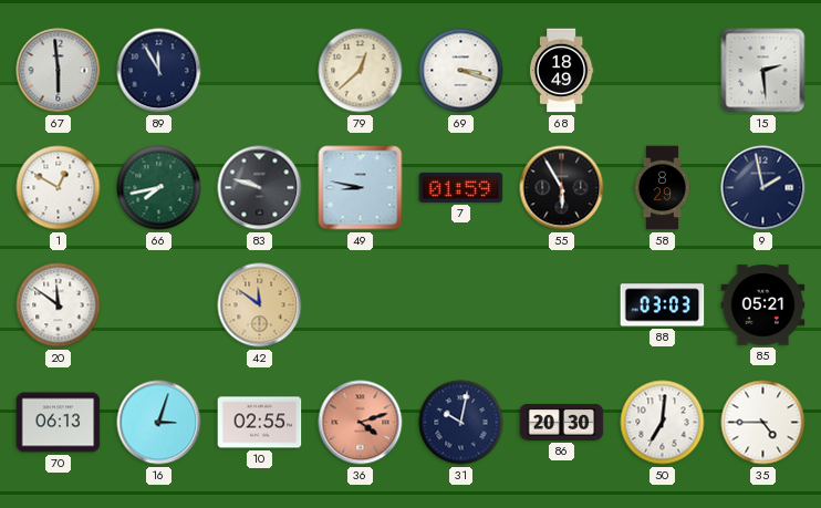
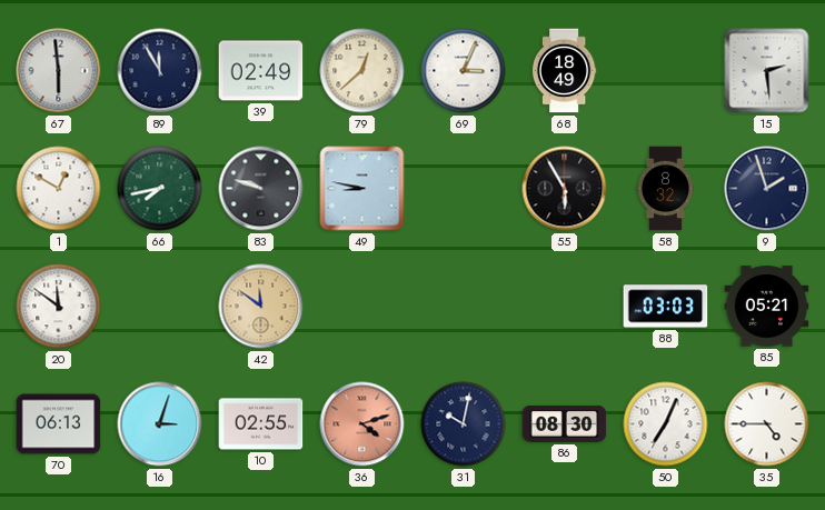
39: none -> 02:49
69: 3:18 -> 3:04
7: 01:59 -> none
58: 8:29 -> 8:32
9: 1:58 -> 1:57
86: 20:30 -> 08:30
50: 7:01 -> 7:04
